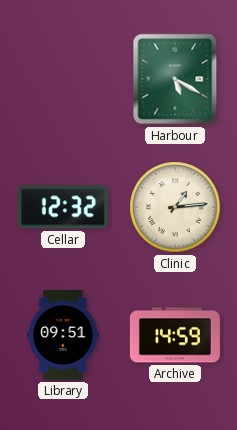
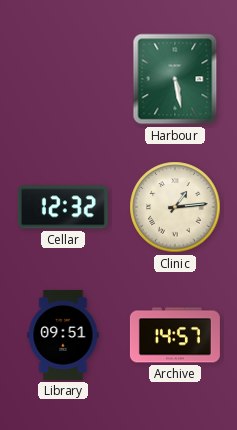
Harbour: 5:20 -> 5:28
Archive: 14:59 -> 14:57
